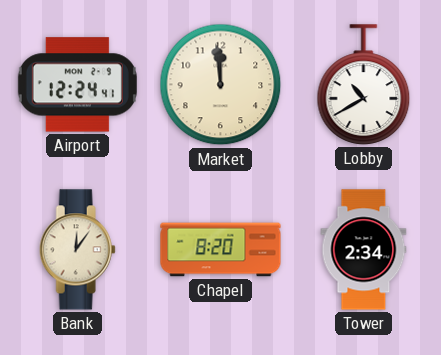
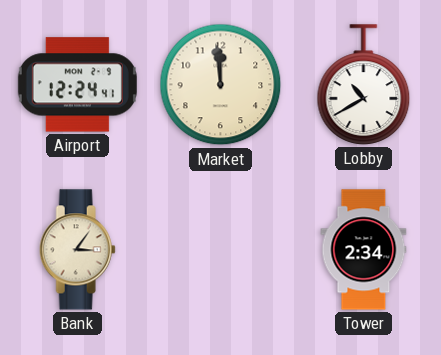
Bank: 12:06 -> 3:06
Chapel: 8:20 -> none
